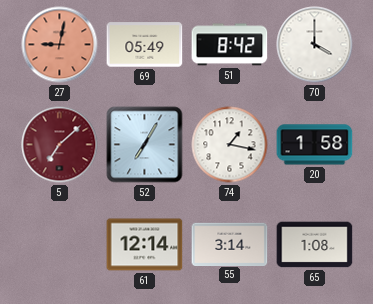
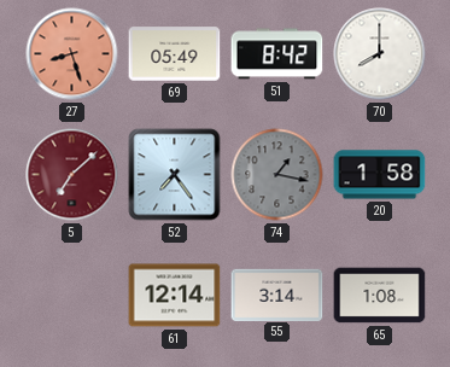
27: 9:02 -> 8:27
70: 4:00 -> 8:00
52: 7:05 -> 7:24
74 dial: white -> grey
